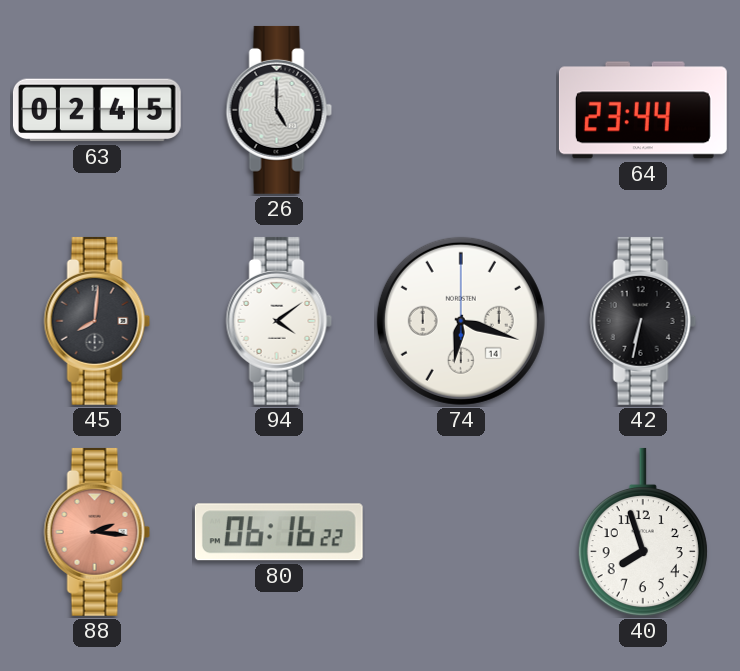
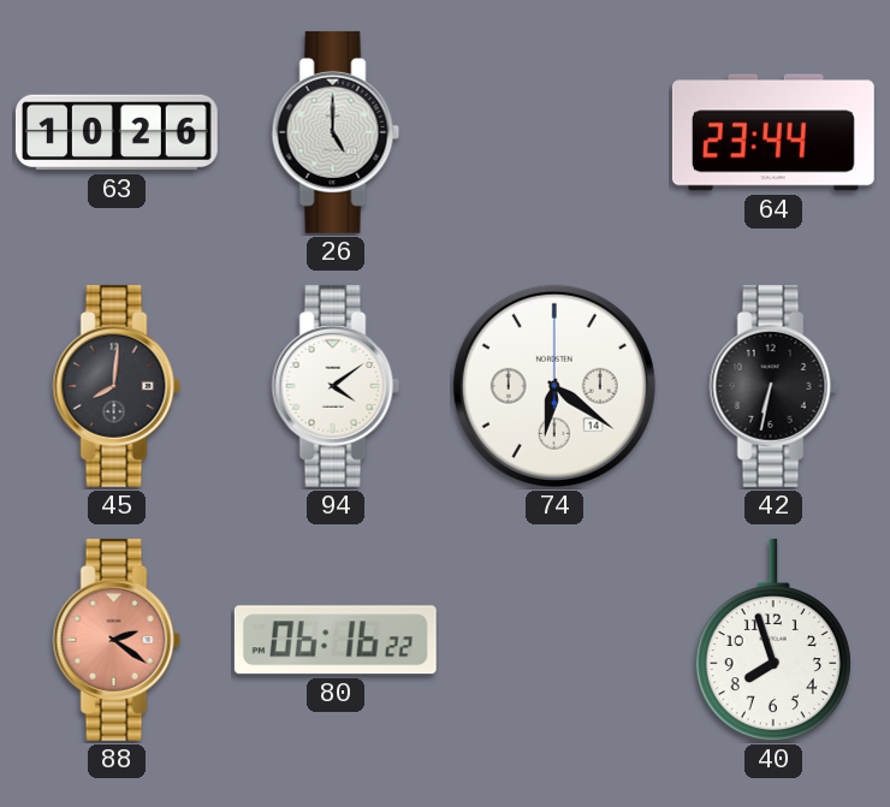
63: 02:45 -> 10:26
74: 6:18 -> 6:21
88: 2:16 -> 2:21
